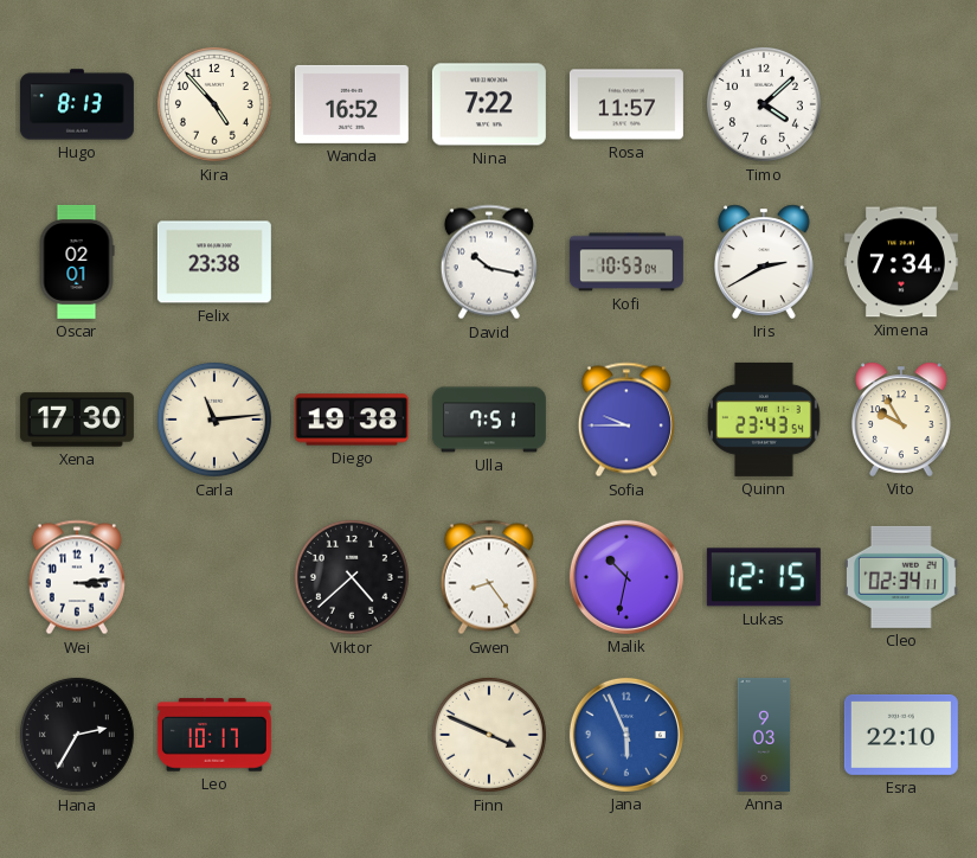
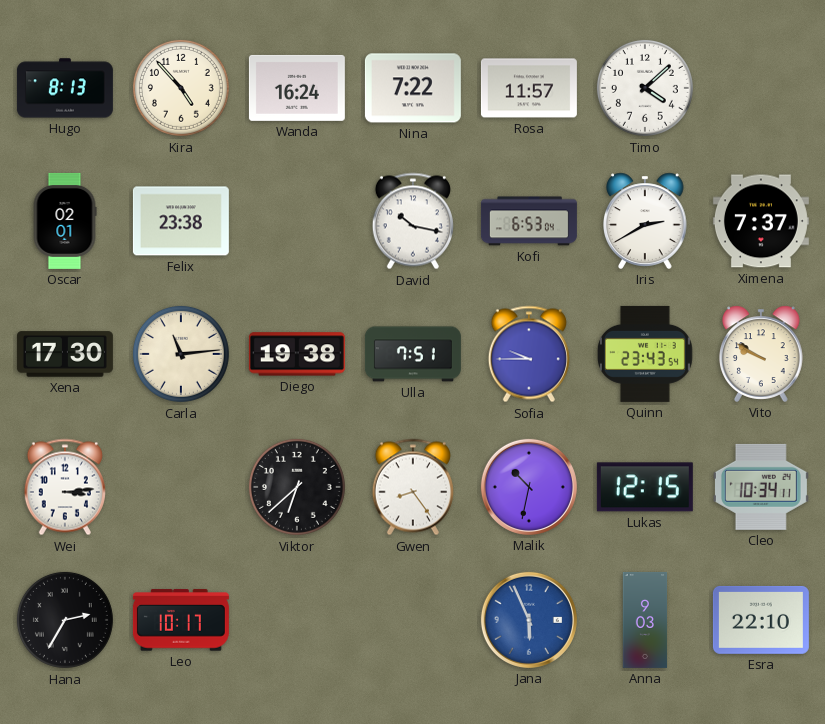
Wanda: 16:52 -> 16:24
Kofi: 10:53 -> 6:53
Ximena: 7:34 -> 7:37
Vito: 9:55 -> 9:50
Viktor: 4:38 -> 6:38
Cleo: 02:34 -> 10:34
Finn: 3:49 -> none
